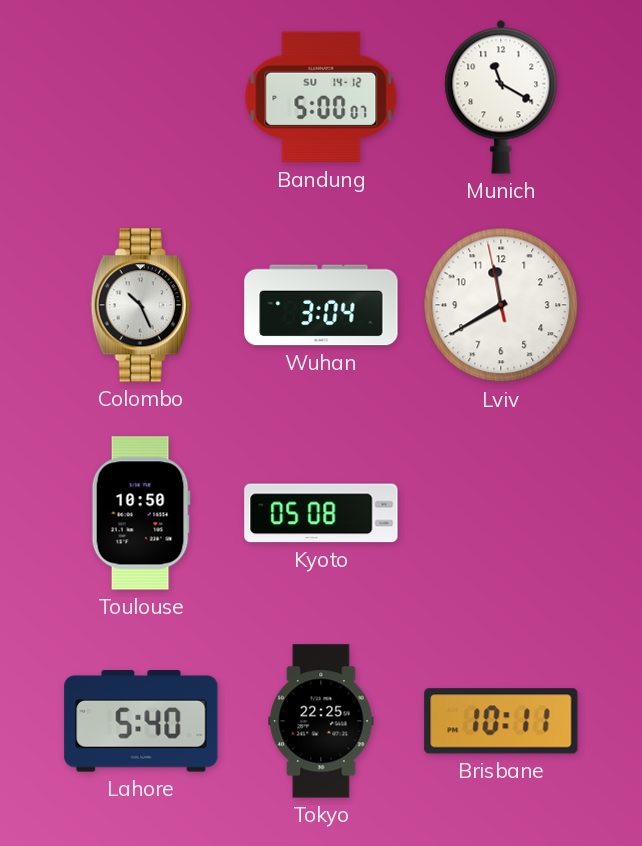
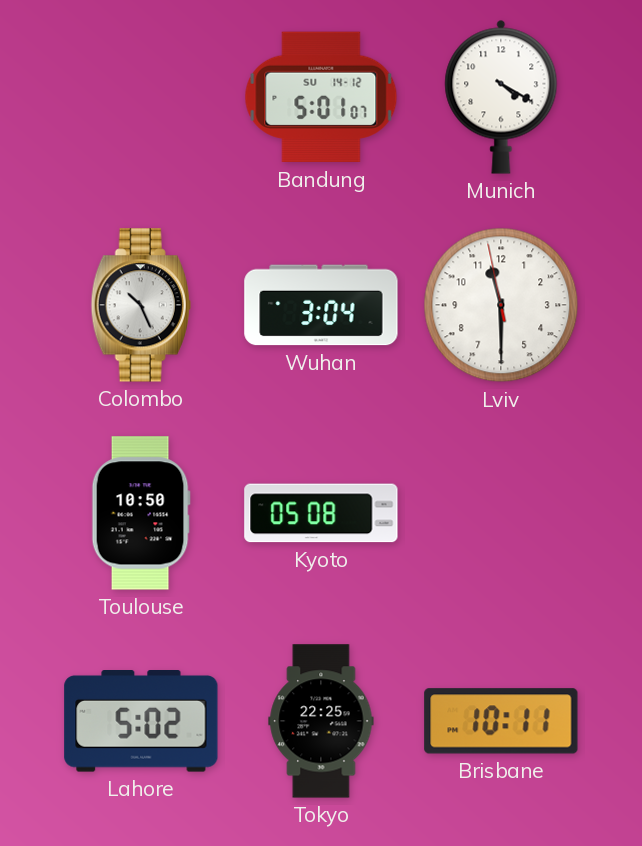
Bandung: 5:00 -> 5:01
Munich: 11:20 -> 4:20
Lviv: 11:39 -> 11:29
Lahore: 5:40 -> 5:02
